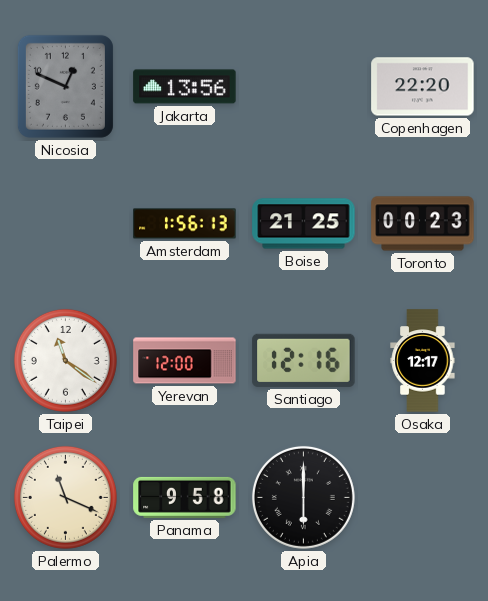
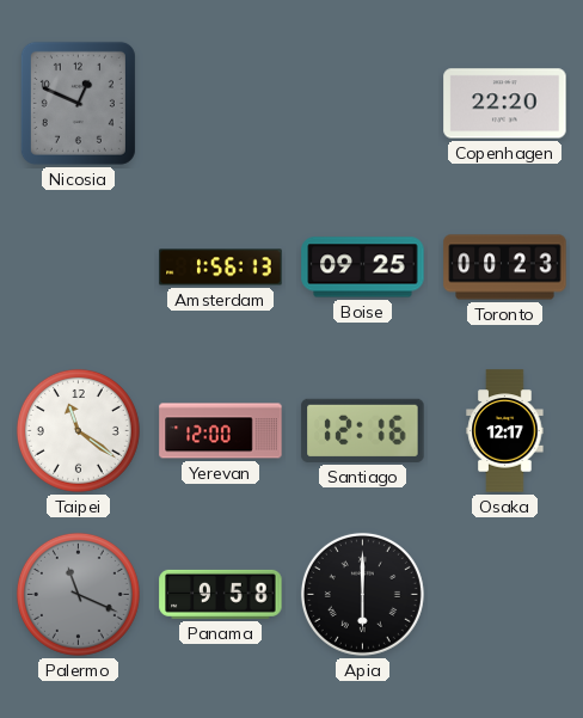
Jakarta: 13:56 -> none
Boise: 21:25 -> 09:25
Palermo dial: cream -> grey
